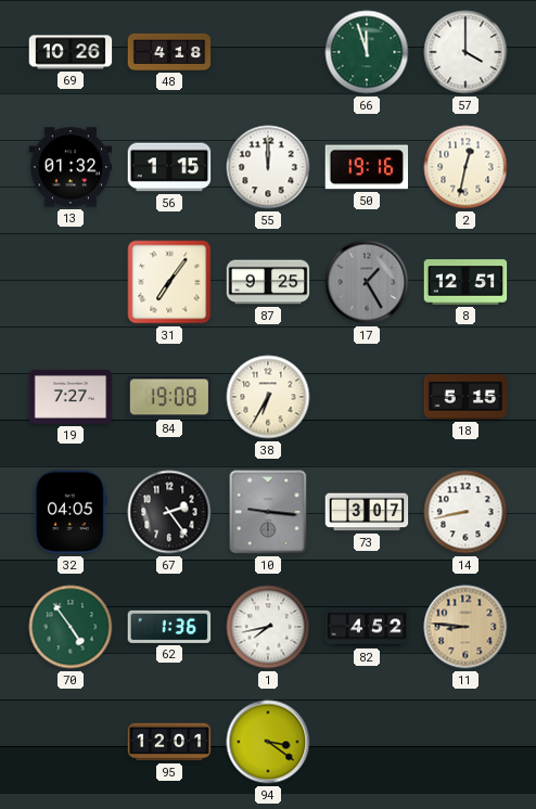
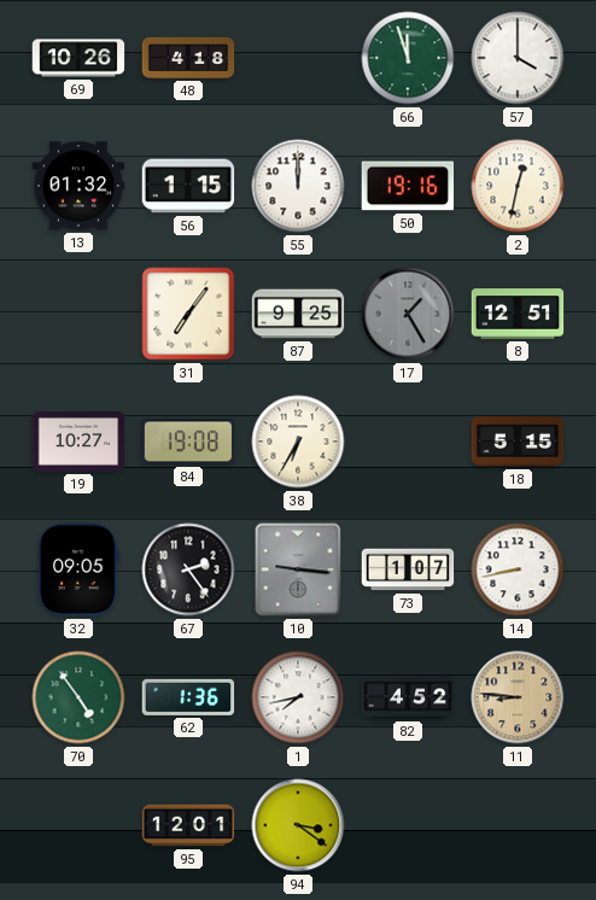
19: 7:27 -> 10:27
32: 04:05 -> 09:05
73: 3:07 -> 1:07
